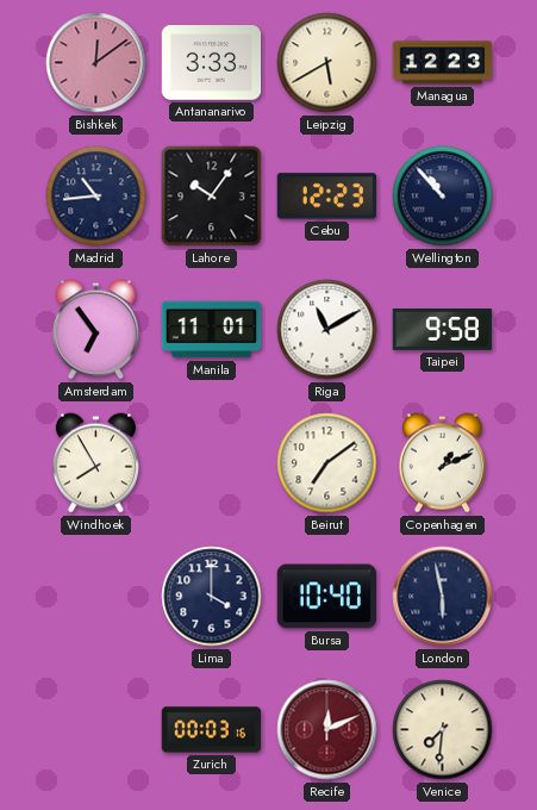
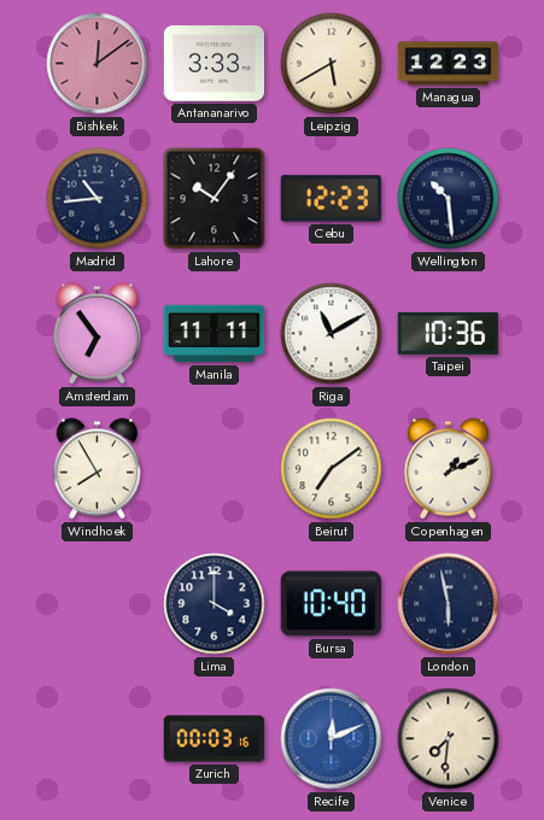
Wellington: 10:53 -> 10:29
Manila: 11:01 -> 11:11
Taipei: 9:58 -> 10:36
Recife dial: burgundy -> blue
